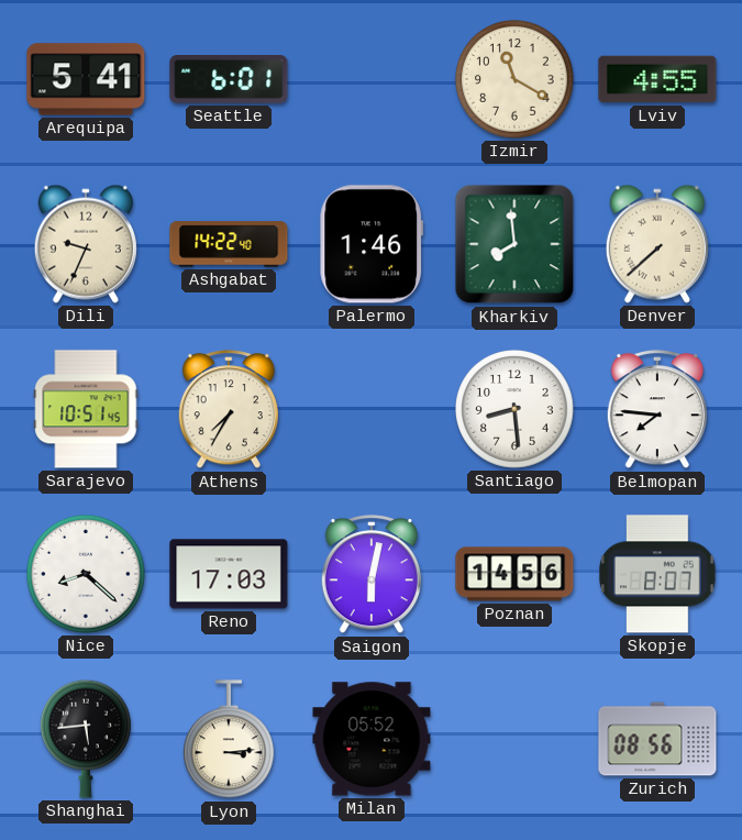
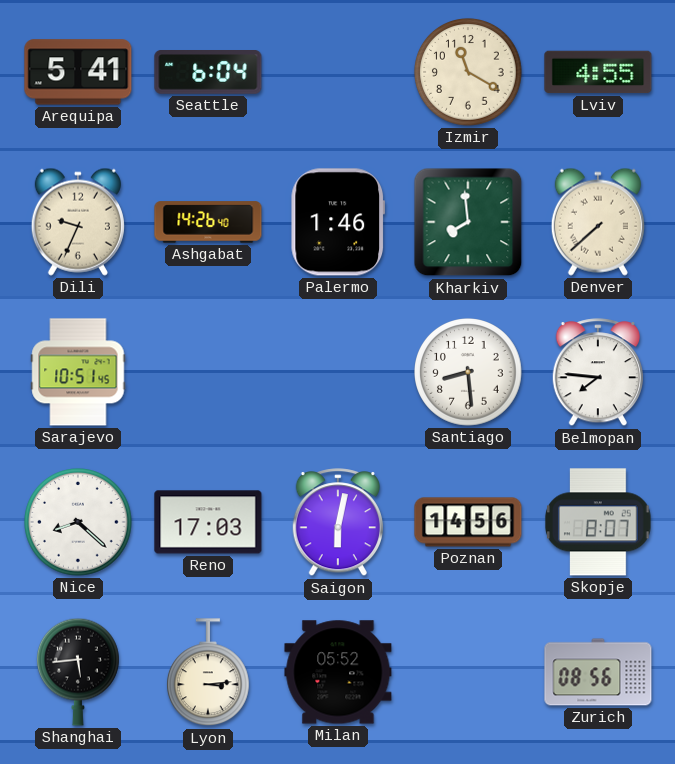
Seattle: 6:01 -> 6:04
Ashgabat: 14:22 -> 14:26
Athens: 7:35 -> none
